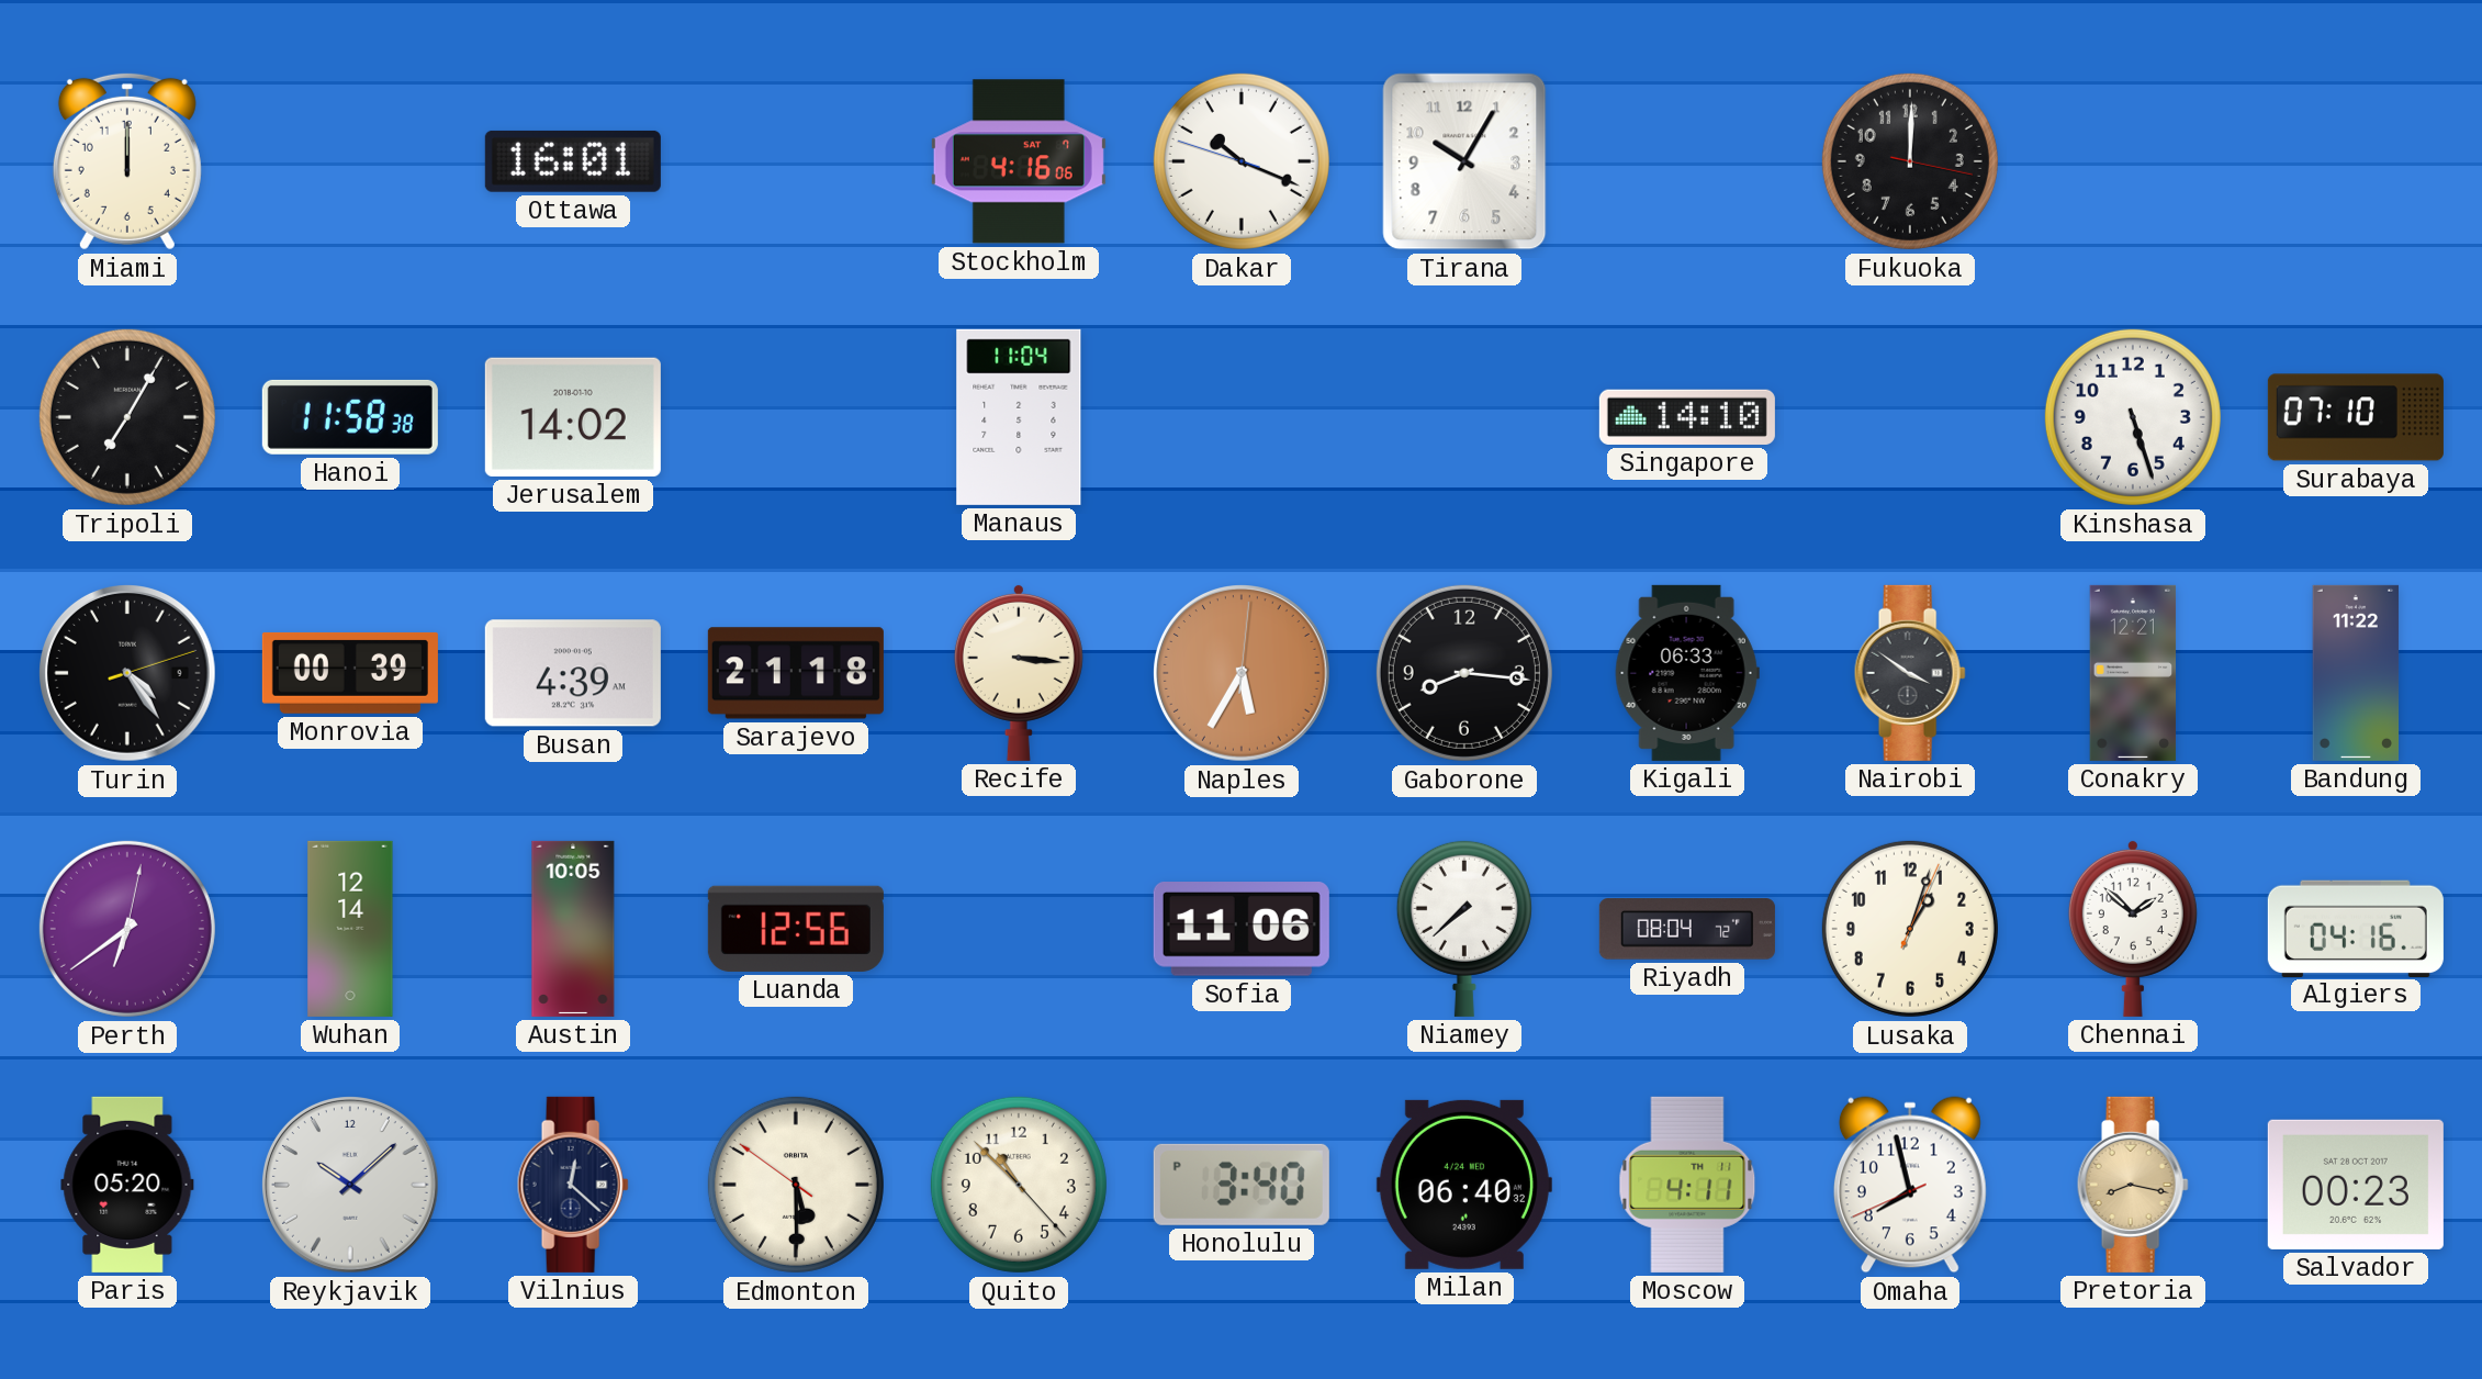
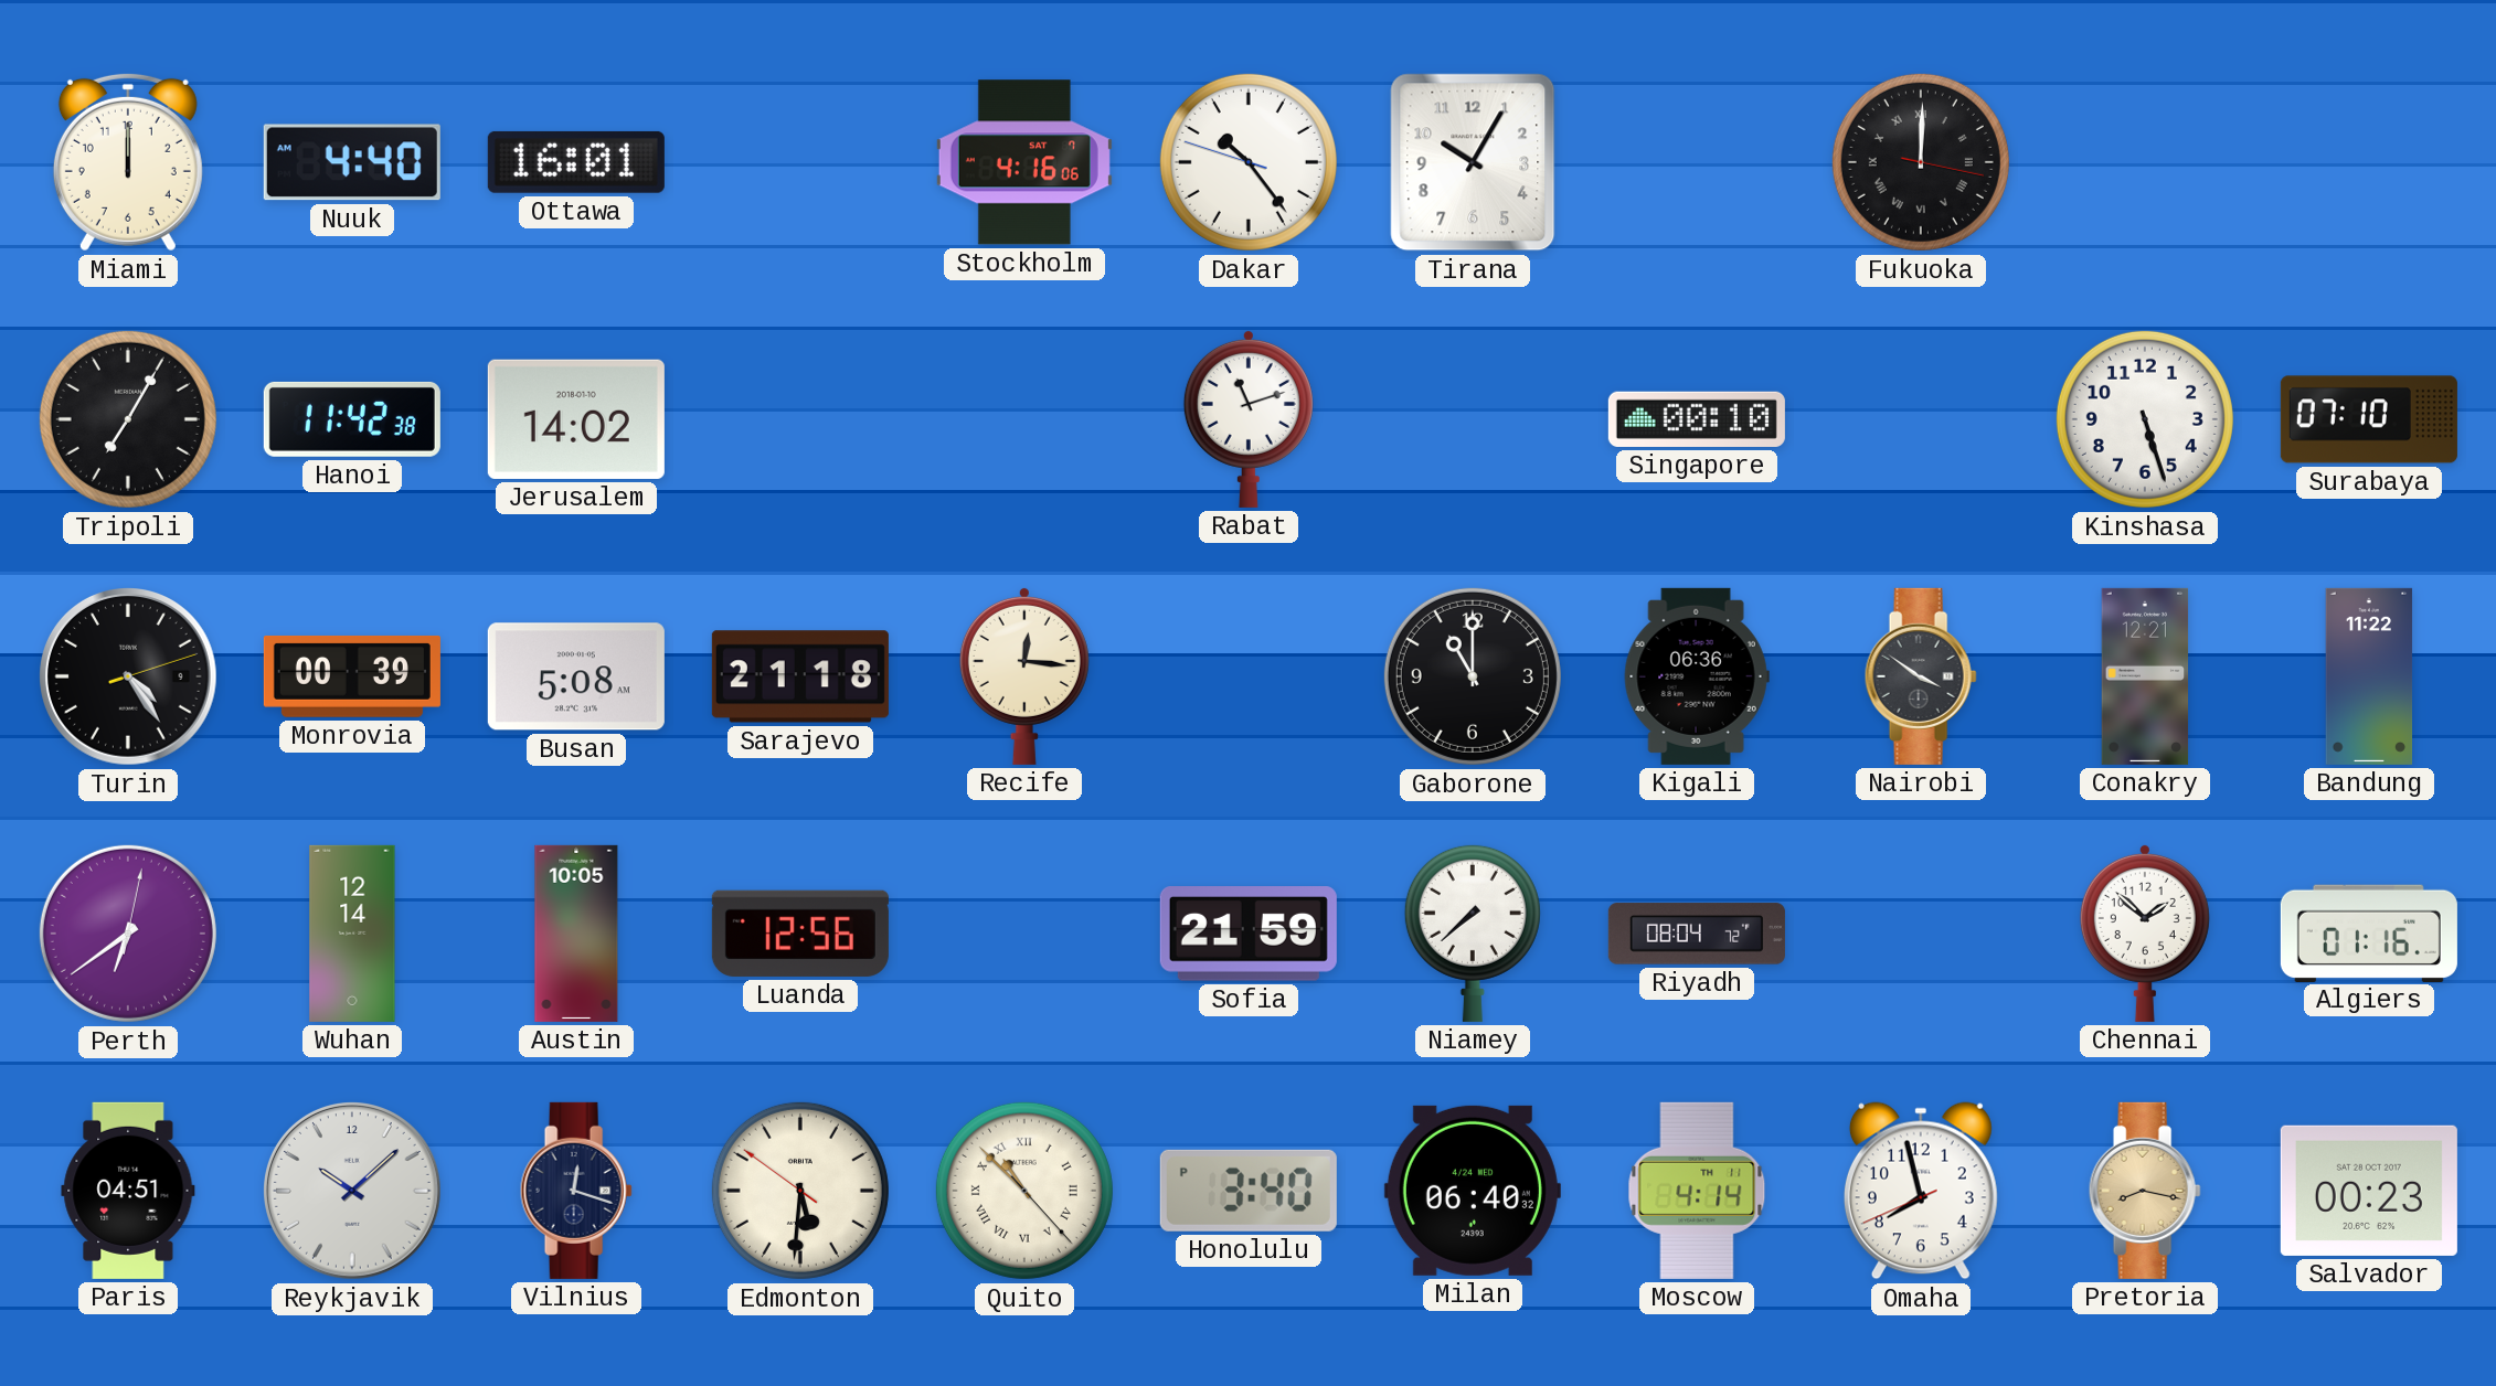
Nuuk: none -> 4:40
Dakar: 10:18 -> 10:23
Fukuoka numerals: Arabic -> Roman
Hanoi: 11:58 -> 11:42
Manaus: 11:04 -> none
Rabat: none -> 11:12
Singapore: 14:10 -> 00:10
Busan: 4:39 -> 5:08
Recife: 3:16 -> 12:16
Naples: 5:35 -> none
Gaborone: 8:16 -> 11:00
Kigali: 06:33 -> 06:36
Sofia: 11:06 -> 21:59
Lusaka: 1:03 -> none
Algiers: 04:16 -> 01:16
Paris: 05:20 -> 04:51
Vilnius: 12:22 -> 12:18
Edmonton: 5:29 -> 5:30
Quito numerals: Arabic -> Roman
Moscow: 4:11 -> 4:14
